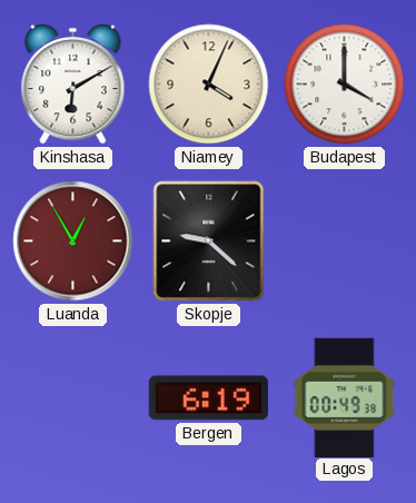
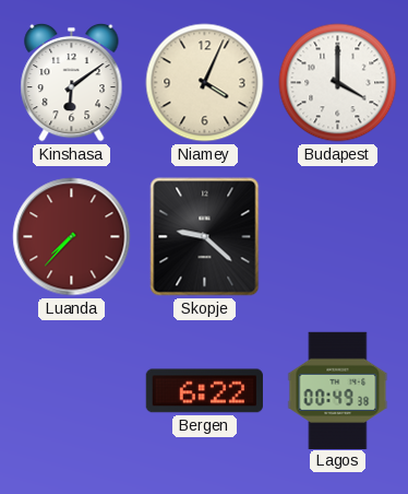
Kinshasa: 6:10 -> 6:09
Luanda: 12:55 -> 7:37
Bergen: 6:19 -> 6:22
